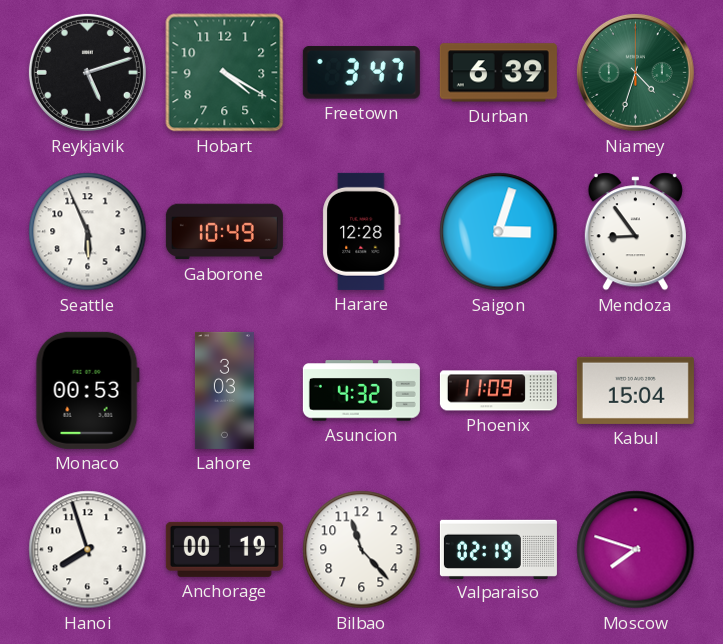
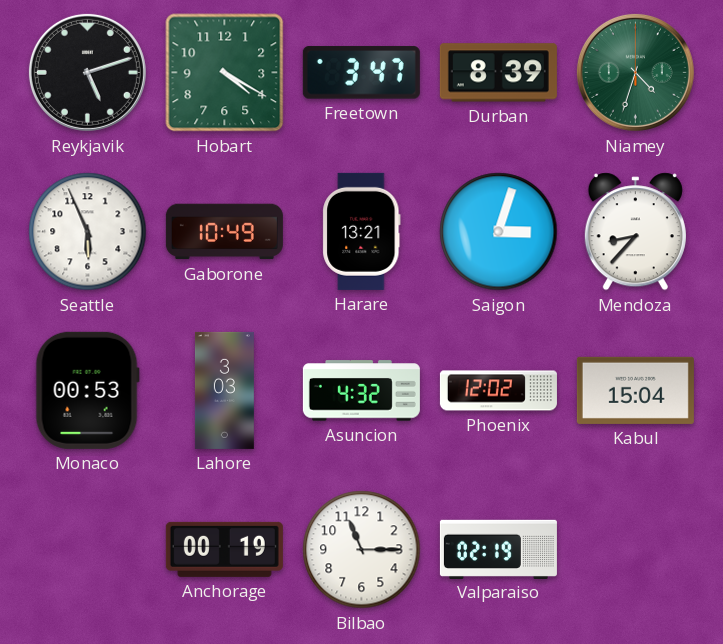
Durban: 6:39 -> 8:39
Harare: 12:28 -> 13:21
Mendoza: 8:54 -> 8:37
Phoenix: 11:09 -> 12:02
Hanoi: 7:57 -> none
Bilbao: 11:23 -> 11:15
Moscow: 7:48 -> none
